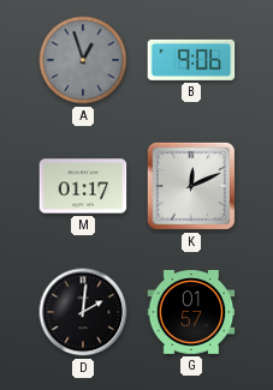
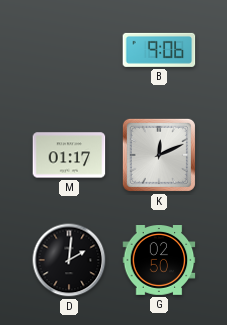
A: 12:57 -> none
G: 01:57 -> 02:50
